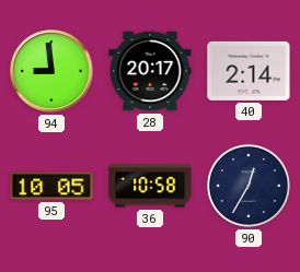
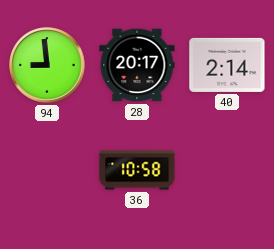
95: 10:05 -> none
90: 12:35 -> none
